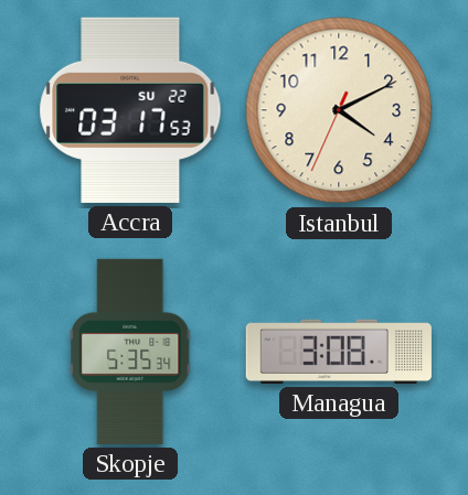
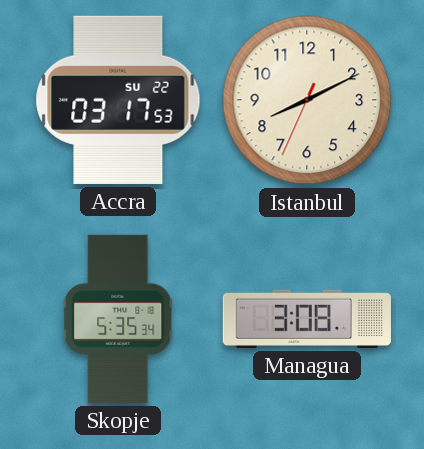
Istanbul: 4:10 -> 8:10
